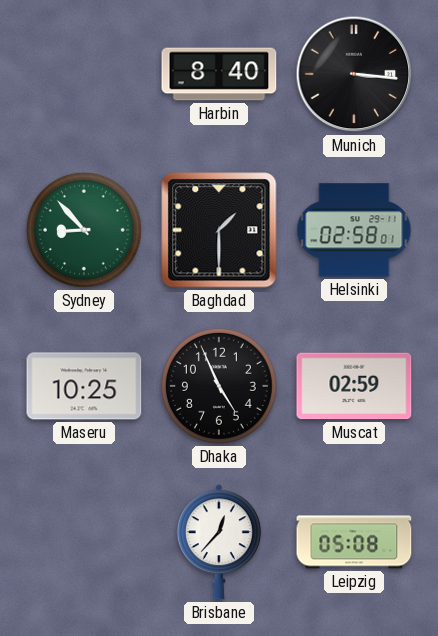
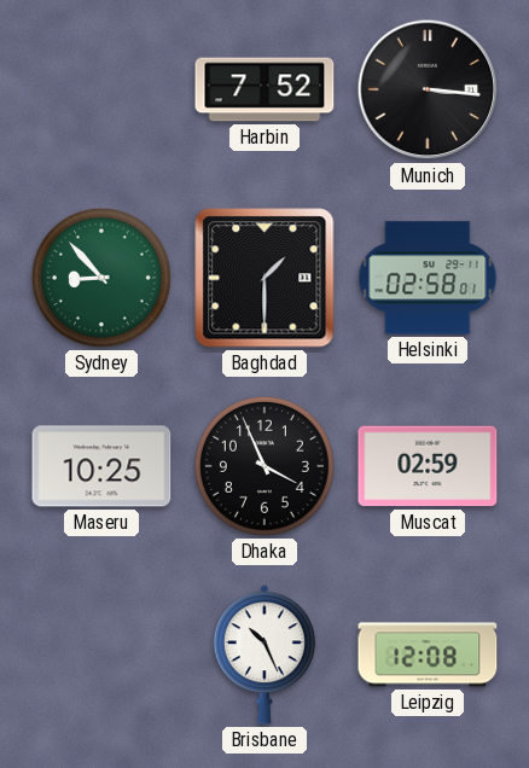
Harbin: 8:40 -> 7:52
Dhaka: 4:56 -> 3:56
Brisbane: 12:37 -> 10:26
Leipzig: 05:08 -> 12:08
